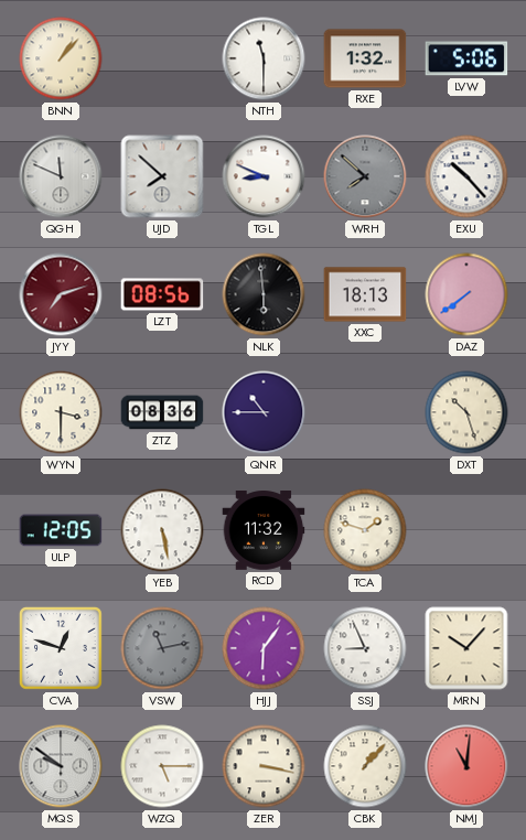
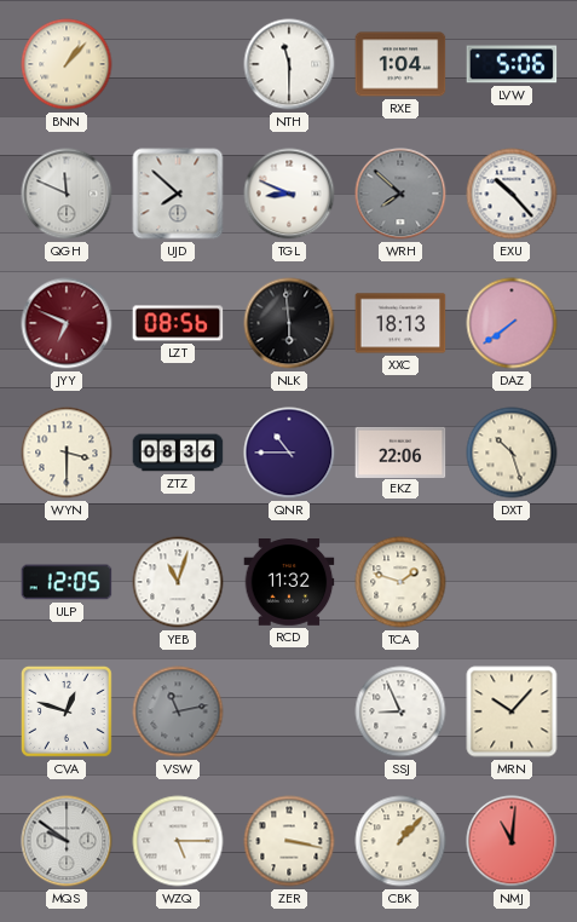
RXE: 1:32 -> 1:04
JYY: 7:12 -> 6:49
EKZ: none -> 22:06
YEB: 5:28 -> 11:03
HJJ: 6:06 -> none
